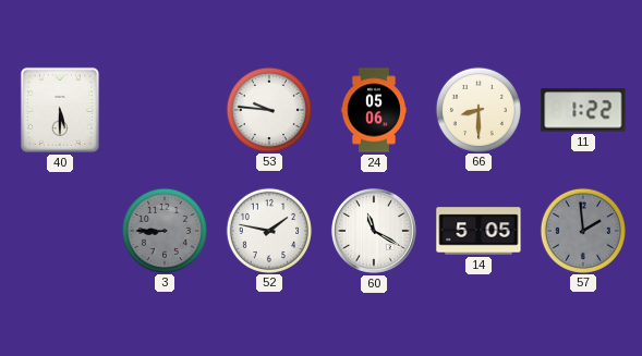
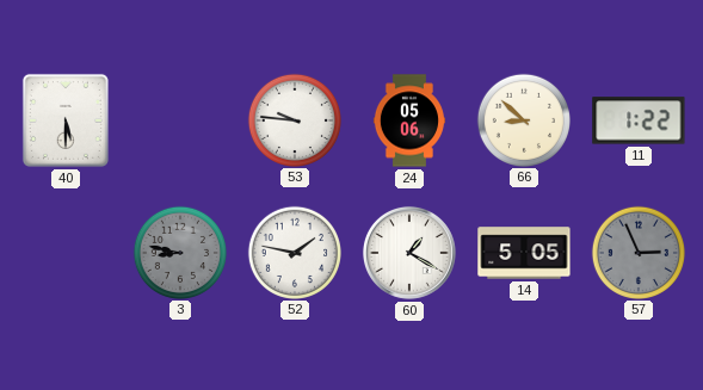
66: 8:30 -> 8:52
3: 8:45 -> 8:47
60: 11:20 -> 1:20
57: 1:59 -> 2:56
